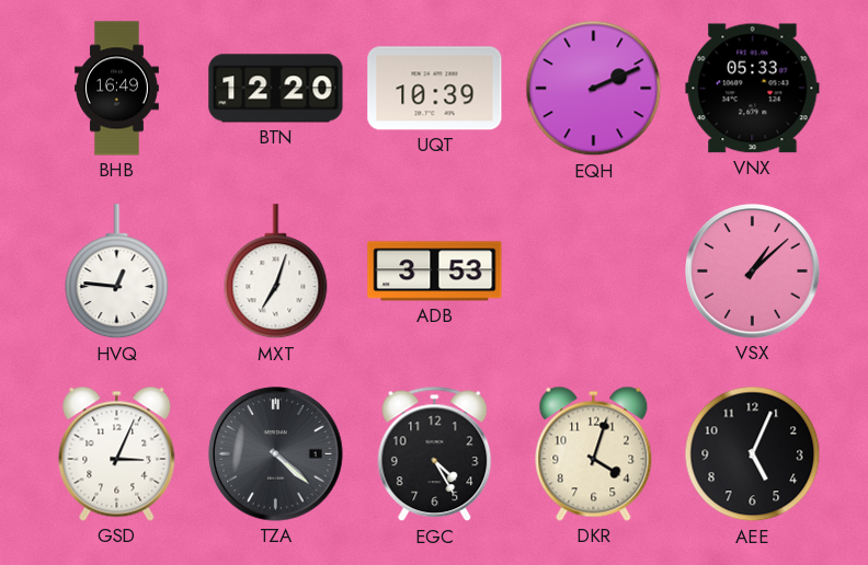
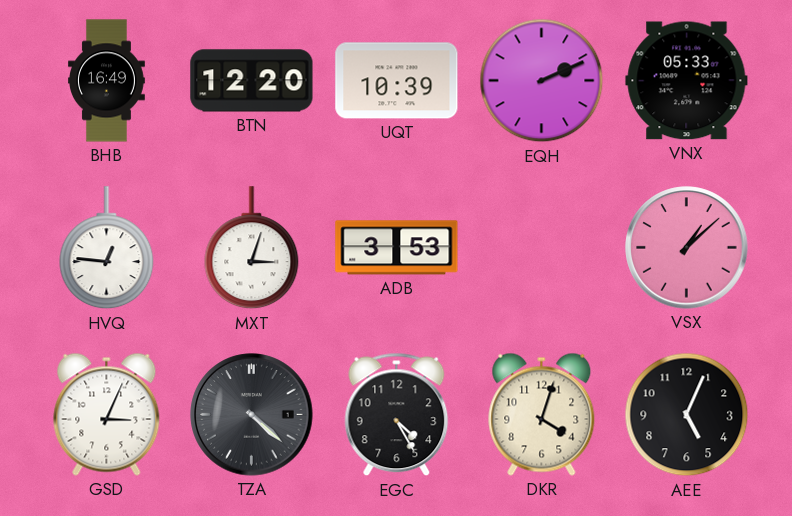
MXT: 7:03 -> 3:03
